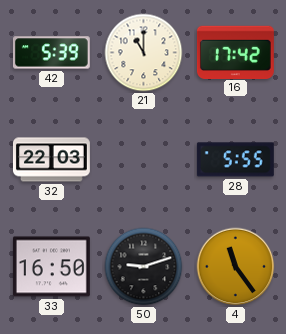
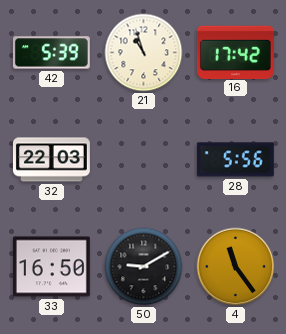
21: 11:00 -> 10:57
28: 5:55 -> 5:56
50: 9:12 -> 9:10
